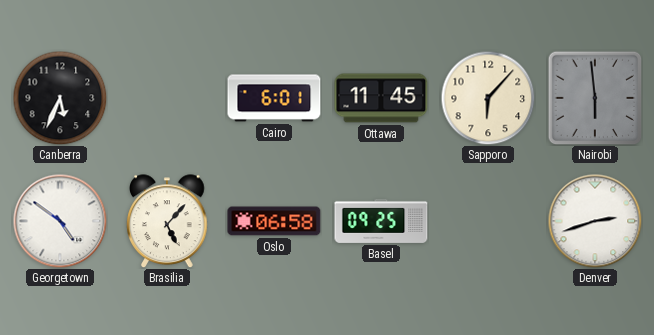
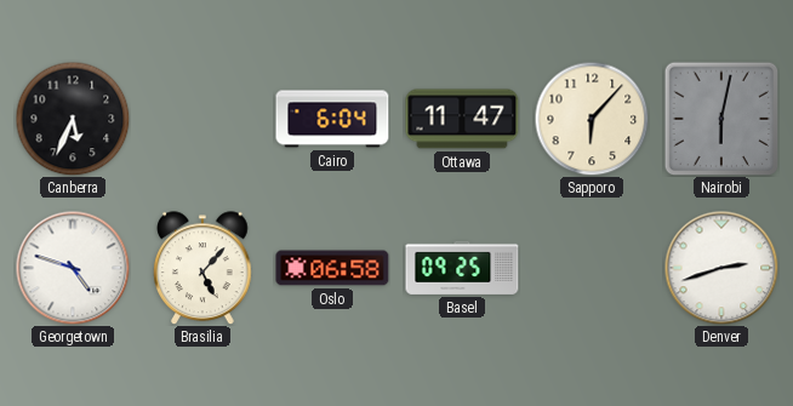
Cairo: 6:01 -> 6:04
Ottawa: 11:45 -> 11:47
Nairobi: 5:59 -> 6:02
Georgetown: 4:51 -> 4:48
